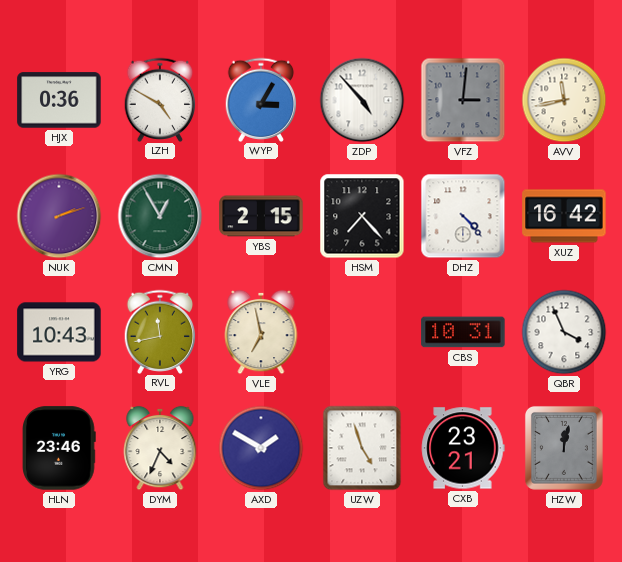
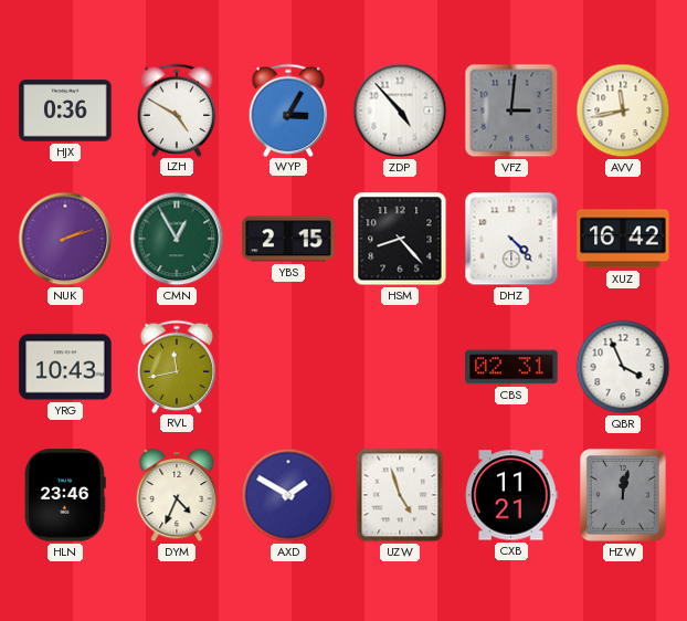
HSM: 7:23 -> 8:23
VLE: 6:58 -> none
CBS: 10:31 -> 02:31
CXB: 23:21 -> 11:21
